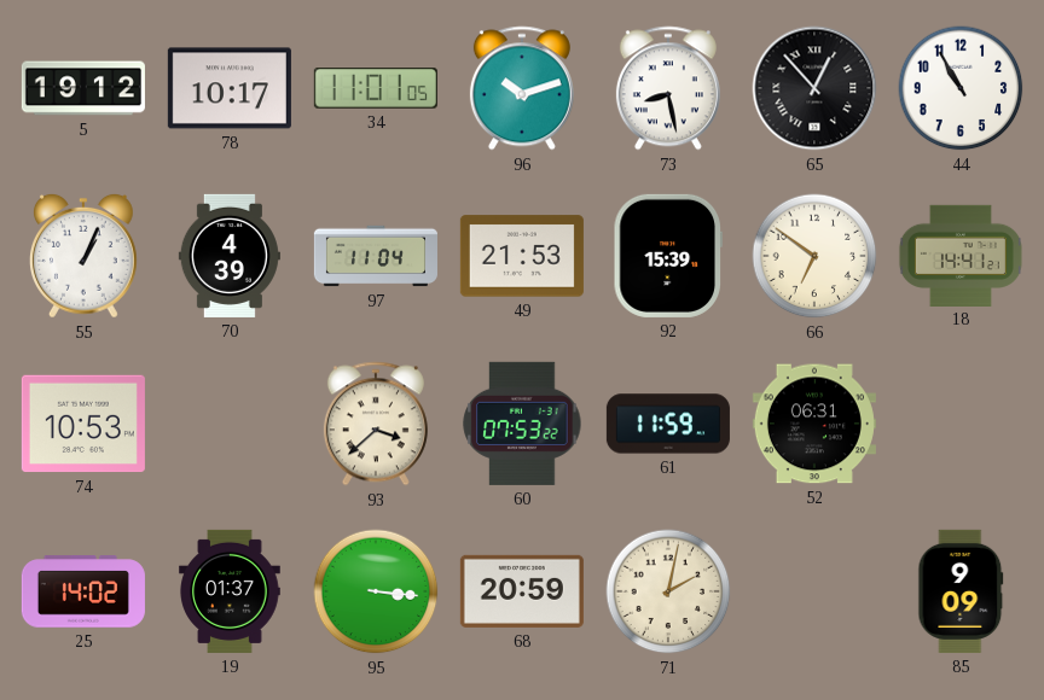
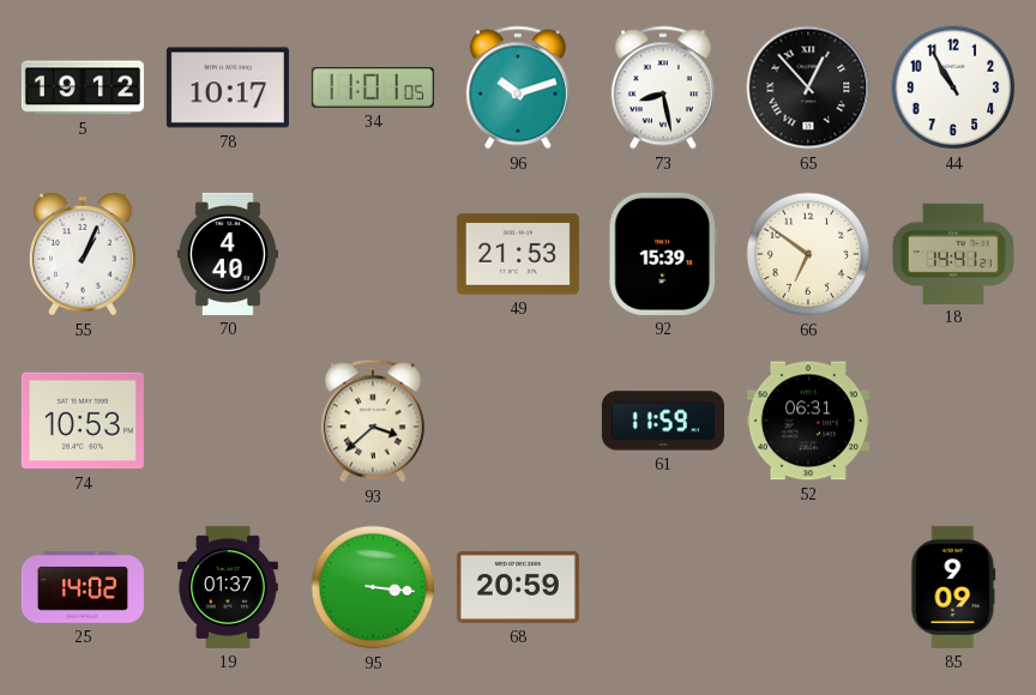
70: 4:39 -> 4:40
97: 11:04 -> none
60: 07:53 -> none
71: 2:02 -> none
